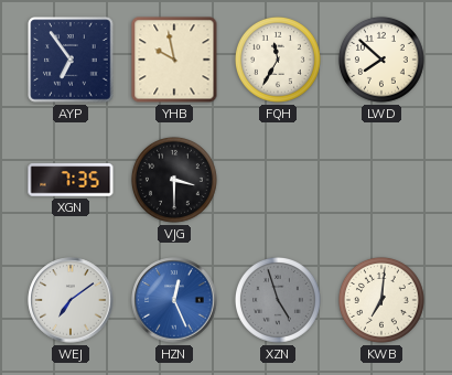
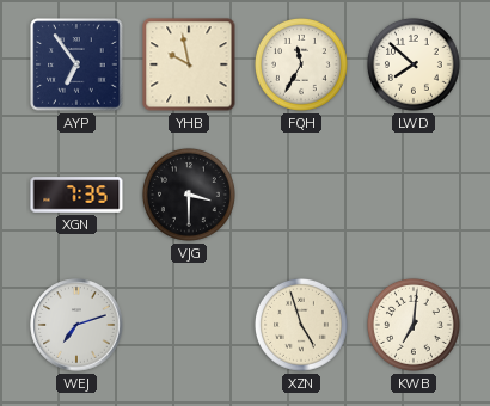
WEJ: 7:09 -> 7:12
HZN: 12:26 -> none
XZN dial: grey -> cream
